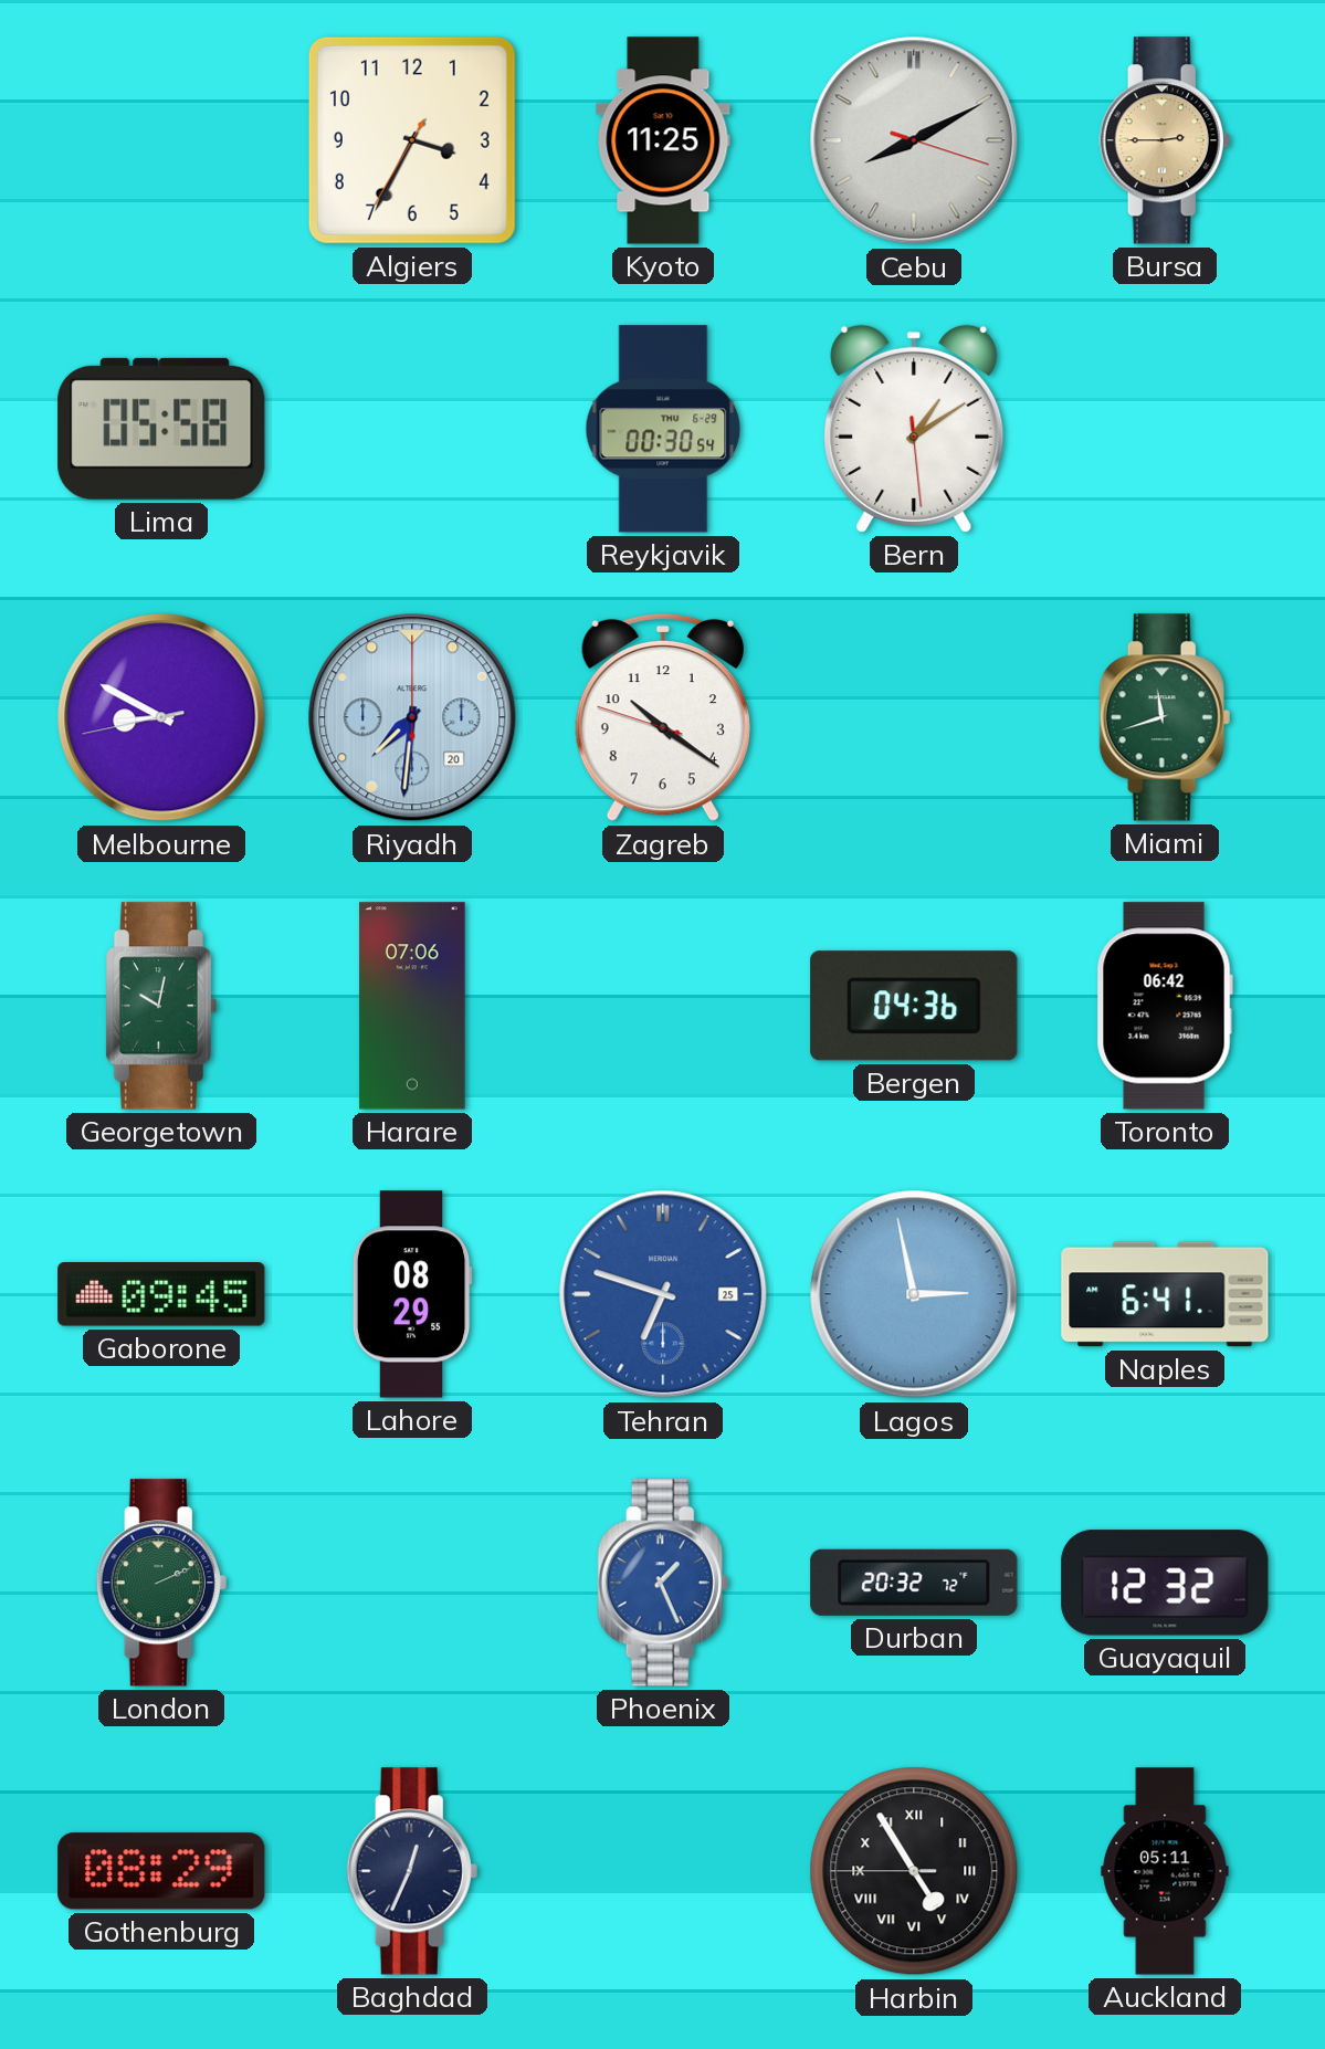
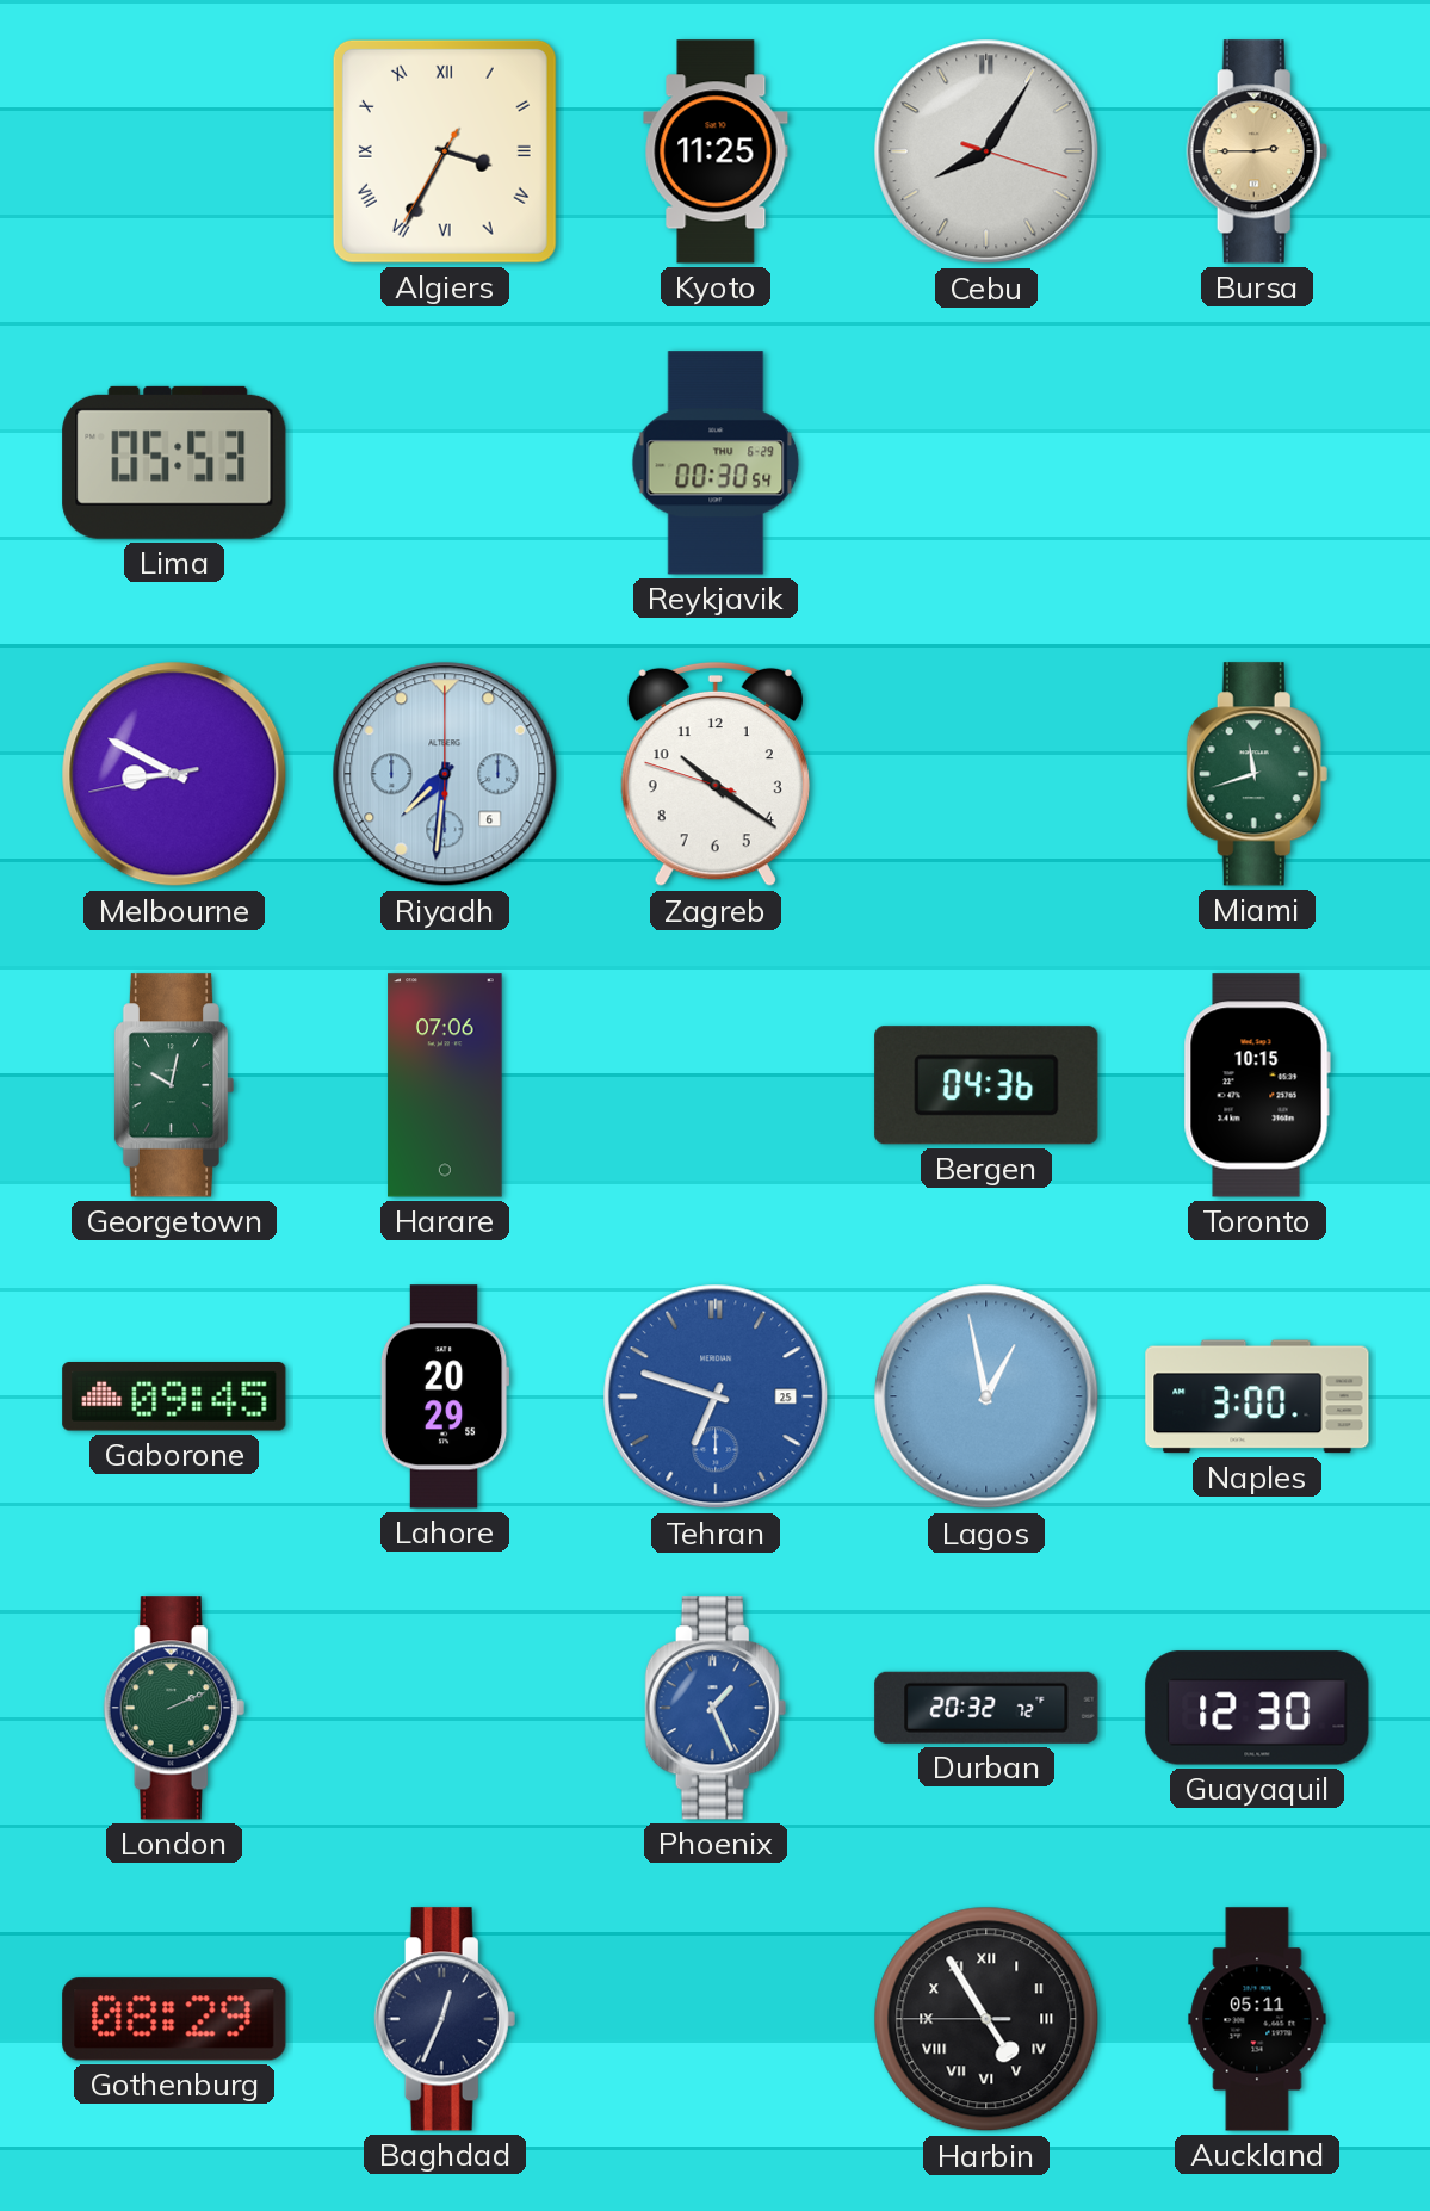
Algiers numerals: Arabic -> Roman
Cebu: 8:10 -> 8:05
Lima: 05:58 -> 05:53
Bern: 1:09 -> none
Riyadh date: 20 -> 6
Toronto: 06:42 -> 10:15
Lahore: 08:29 -> 20:29
Lagos: 2:58 -> 12:58
Naples: 6:41 -> 3:00
Guayaquil: 12:32 -> 12:30
